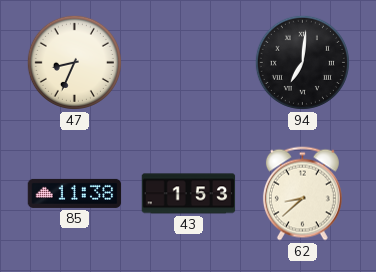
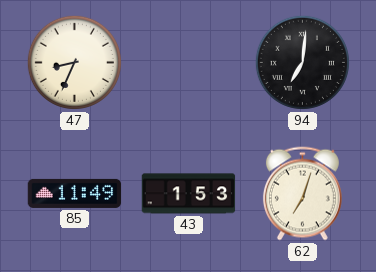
85: 11:38 -> 11:49
62: 8:38 -> 7:03
